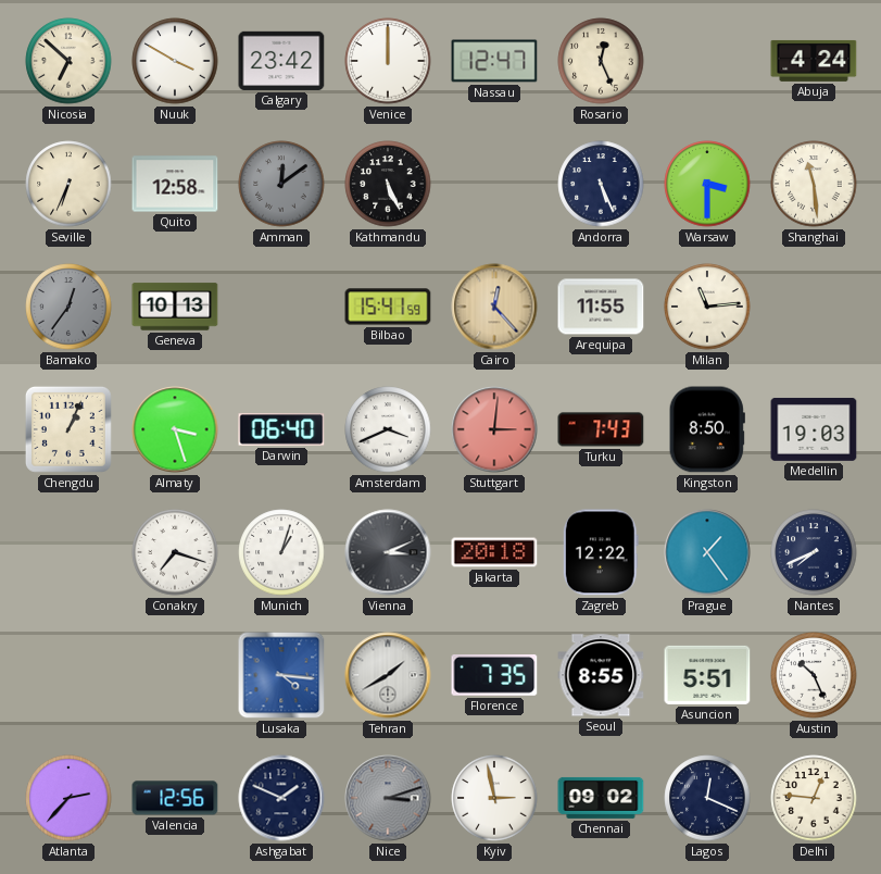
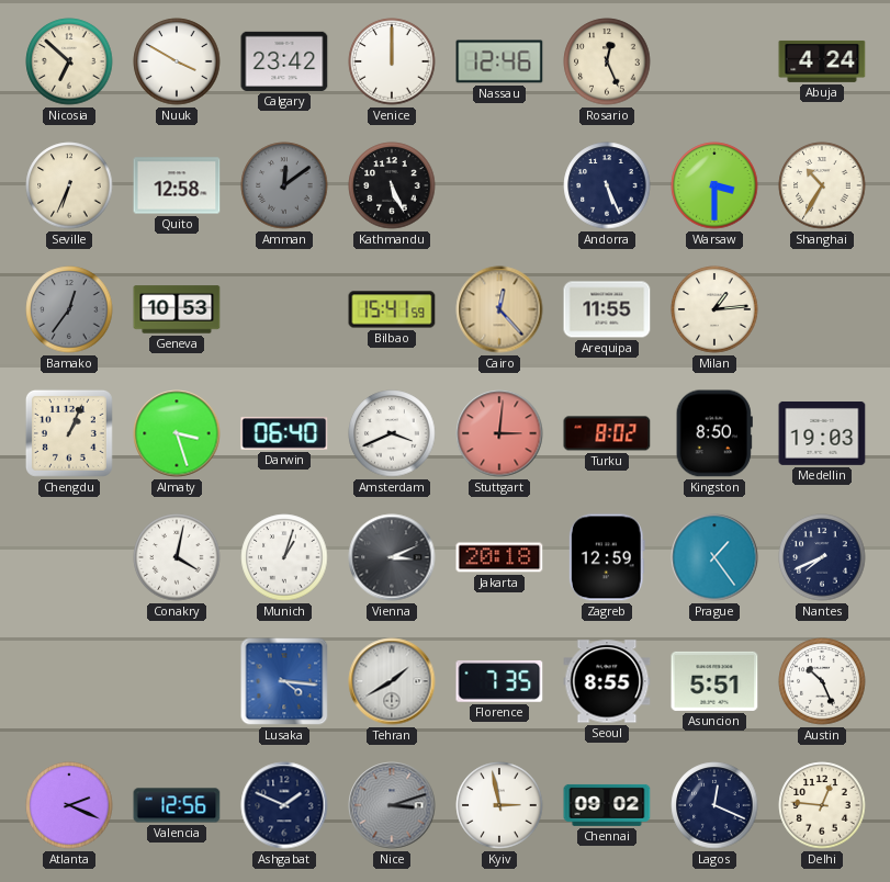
Nassau: 12:47 -> 12:46
Shanghai: 11:29 -> 10:35
Geneva: 10:13 -> 10:53
Milan: 11:14 -> 1:14
Turku: 7:43 -> 8:02
Conakry: 7:18 -> 4:02
Zagreb: 12:22 -> 12:59
Atlanta: 2:37 -> 2:19
